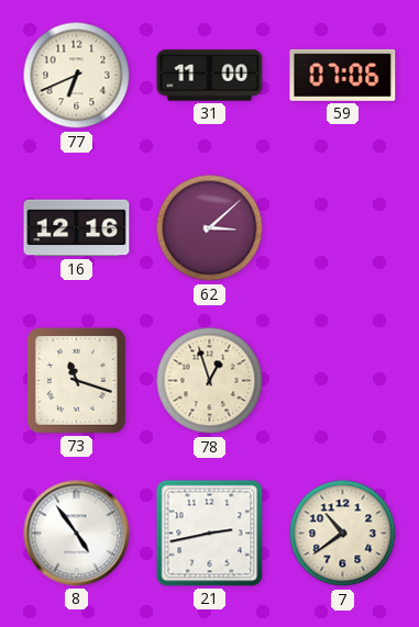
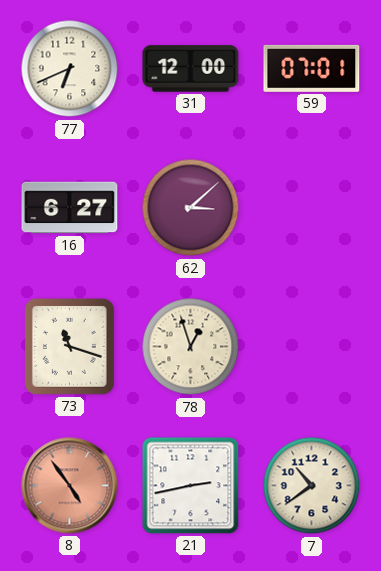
31: 11:00 -> 12:00
59: 07:06 -> 07:01
16: 12:16 -> 6:27
8 dial: white -> salmon
